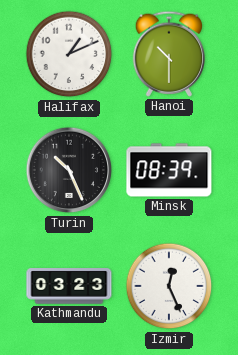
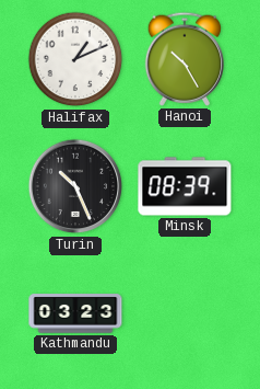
Hanoi: 10:30 -> 10:25
Izmir: 12:26 -> none
